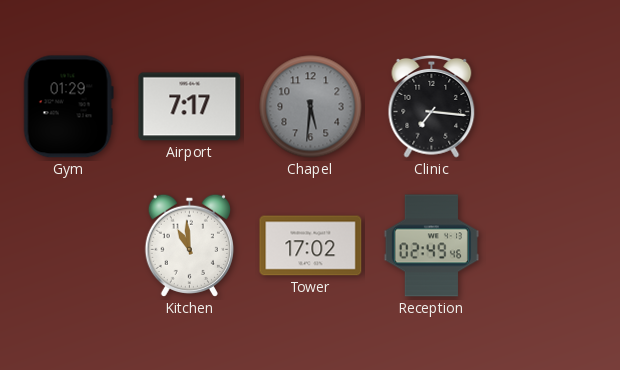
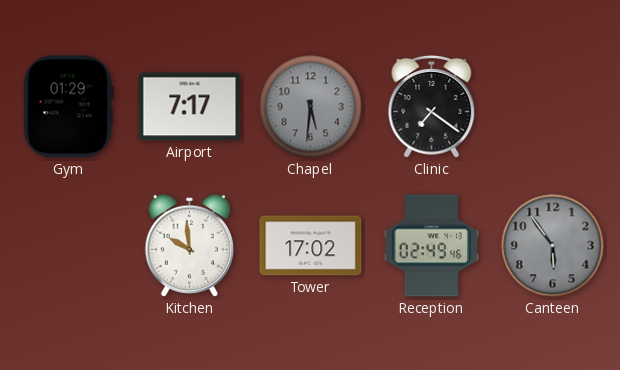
Clinic: 7:16 -> 7:21
Kitchen: 10:59 -> 9:59
Canteen: none -> 5:54
